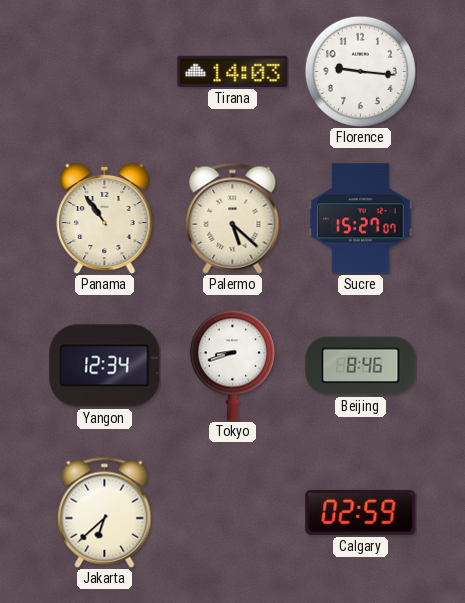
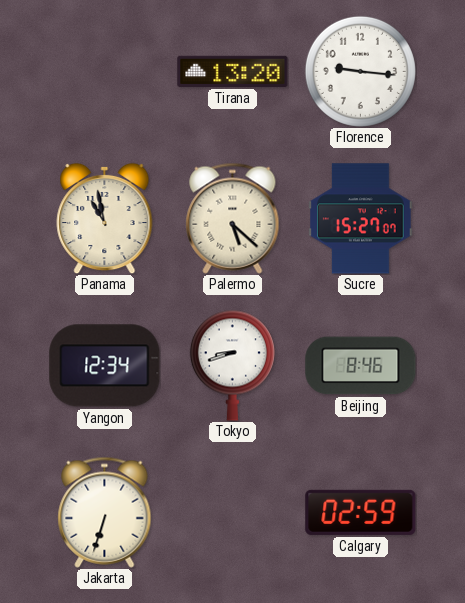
Tirana: 14:03 -> 13:20
Panama: 10:54 -> 10:58
Jakarta: 6:38 -> 6:33
